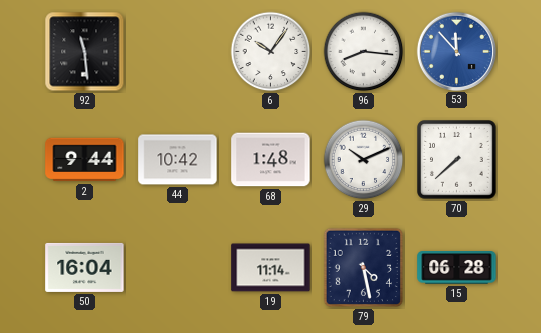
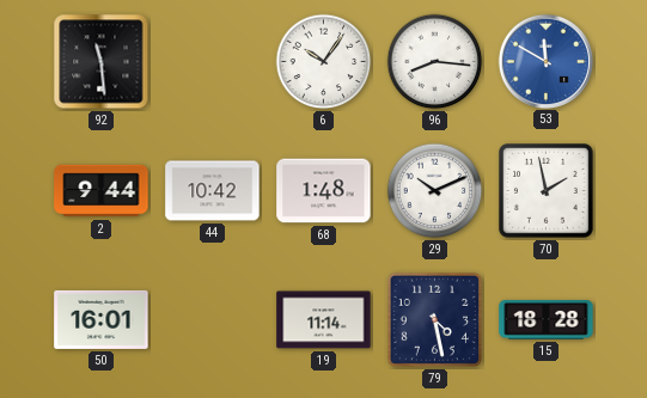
53: 11:53 -> 11:50
70: 7:38 -> 1:58
50: 16:04 -> 16:01
15: 06:28 -> 18:28
